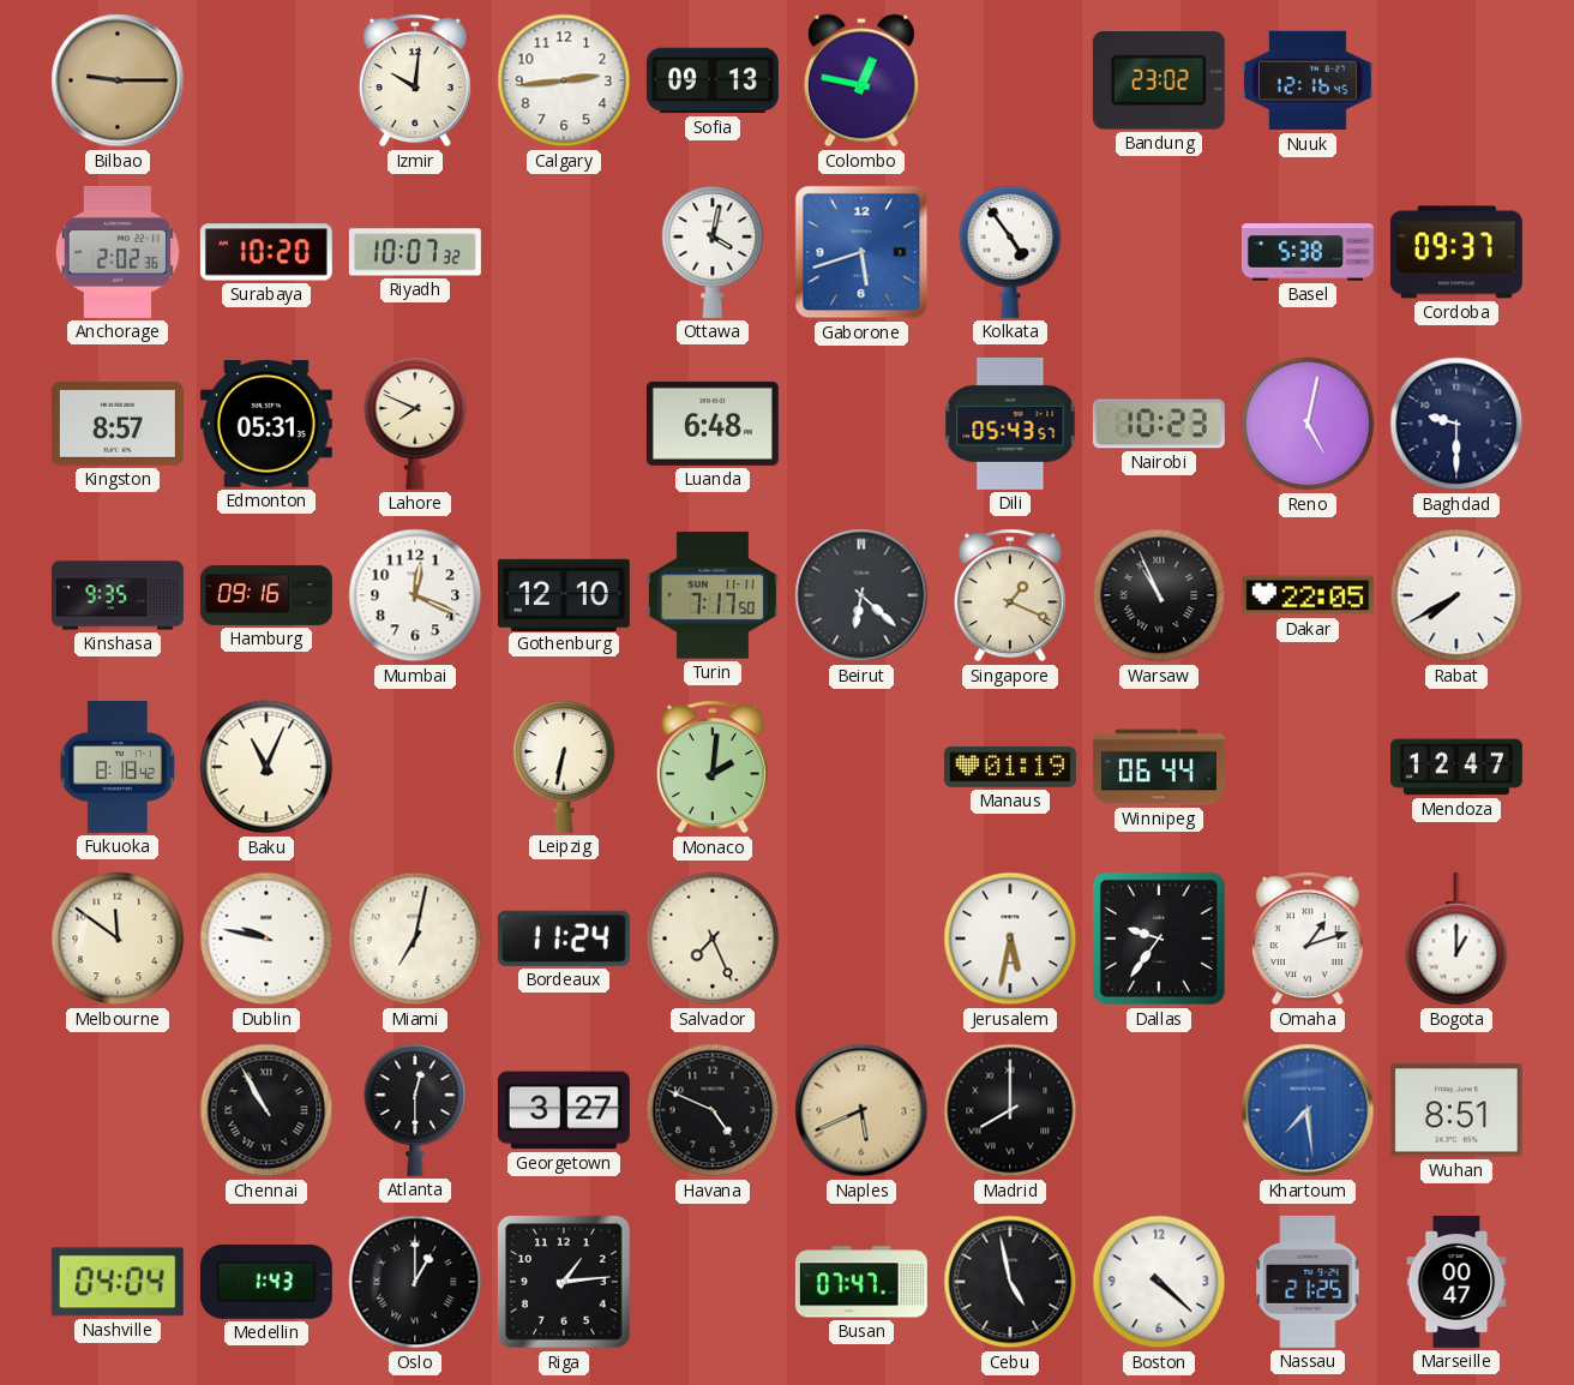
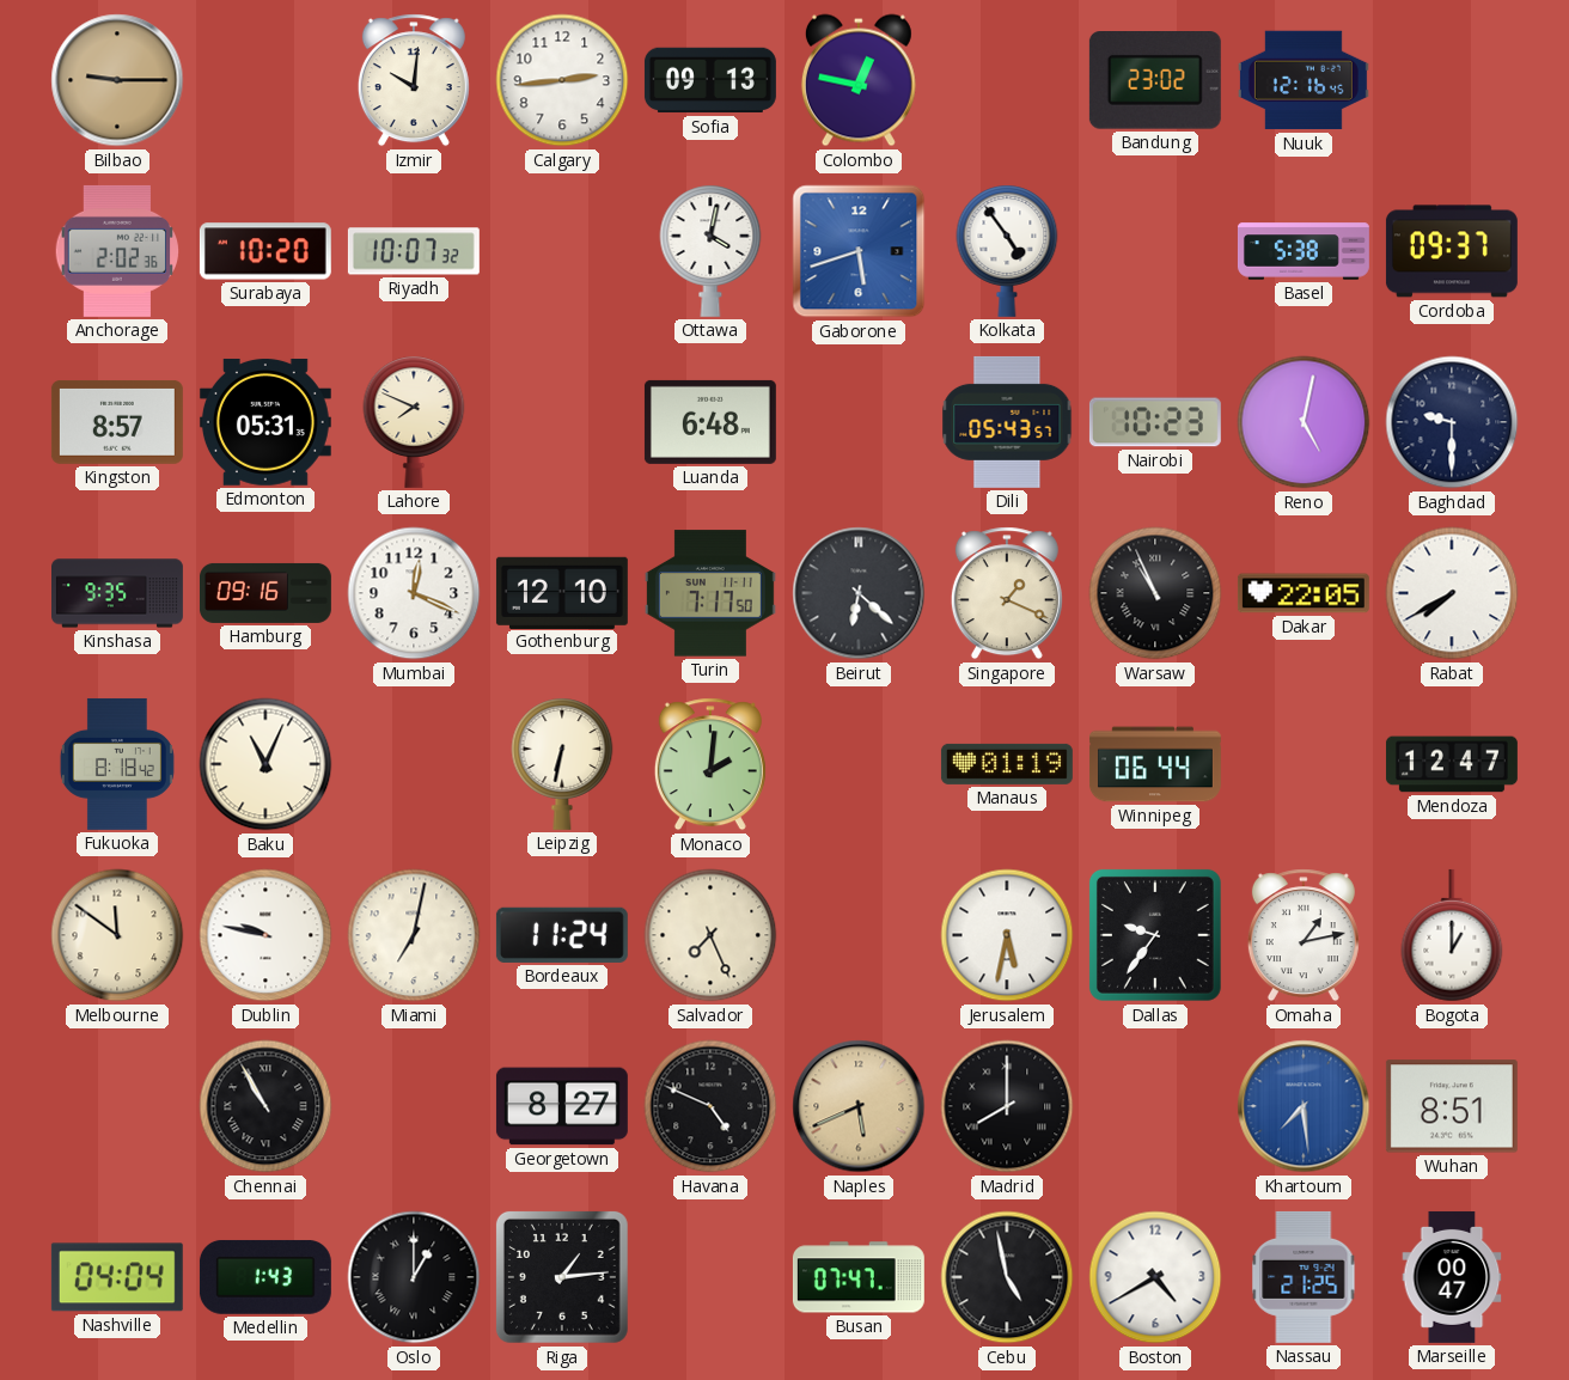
Omaha: 1:12 -> 1:13
Atlanta: 12:30 -> none
Georgetown: 3:27 -> 8:27
Boston: 4:22 -> 4:40
